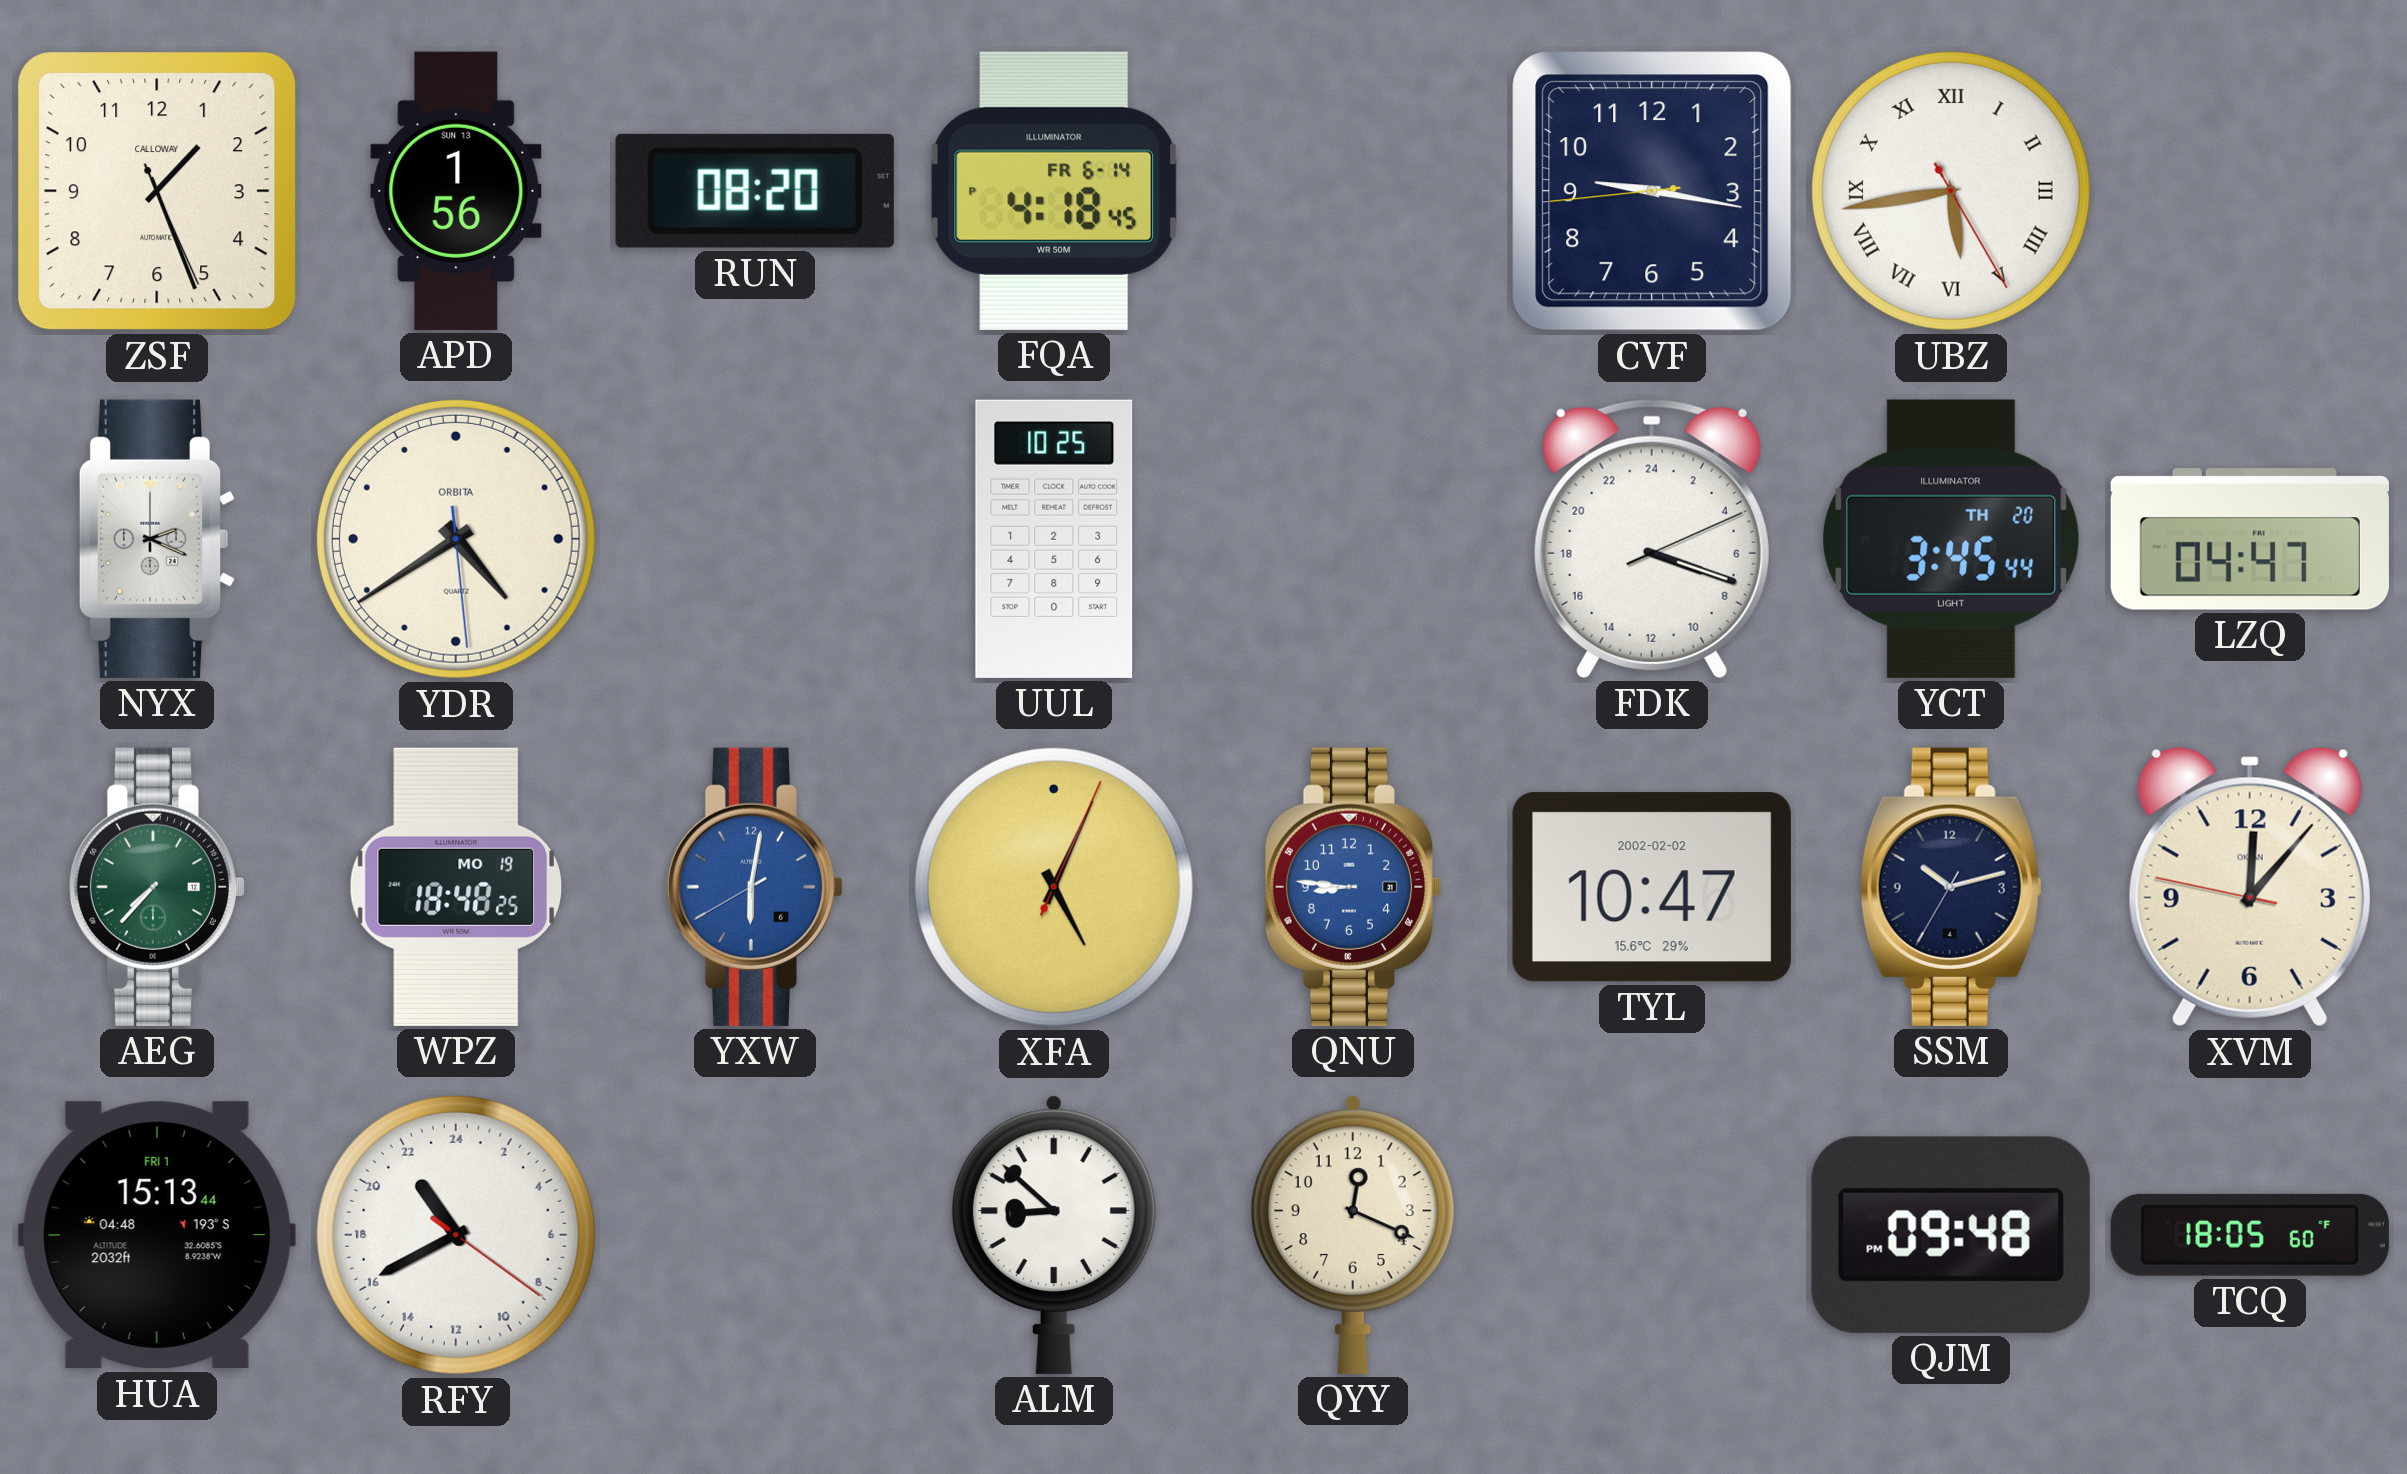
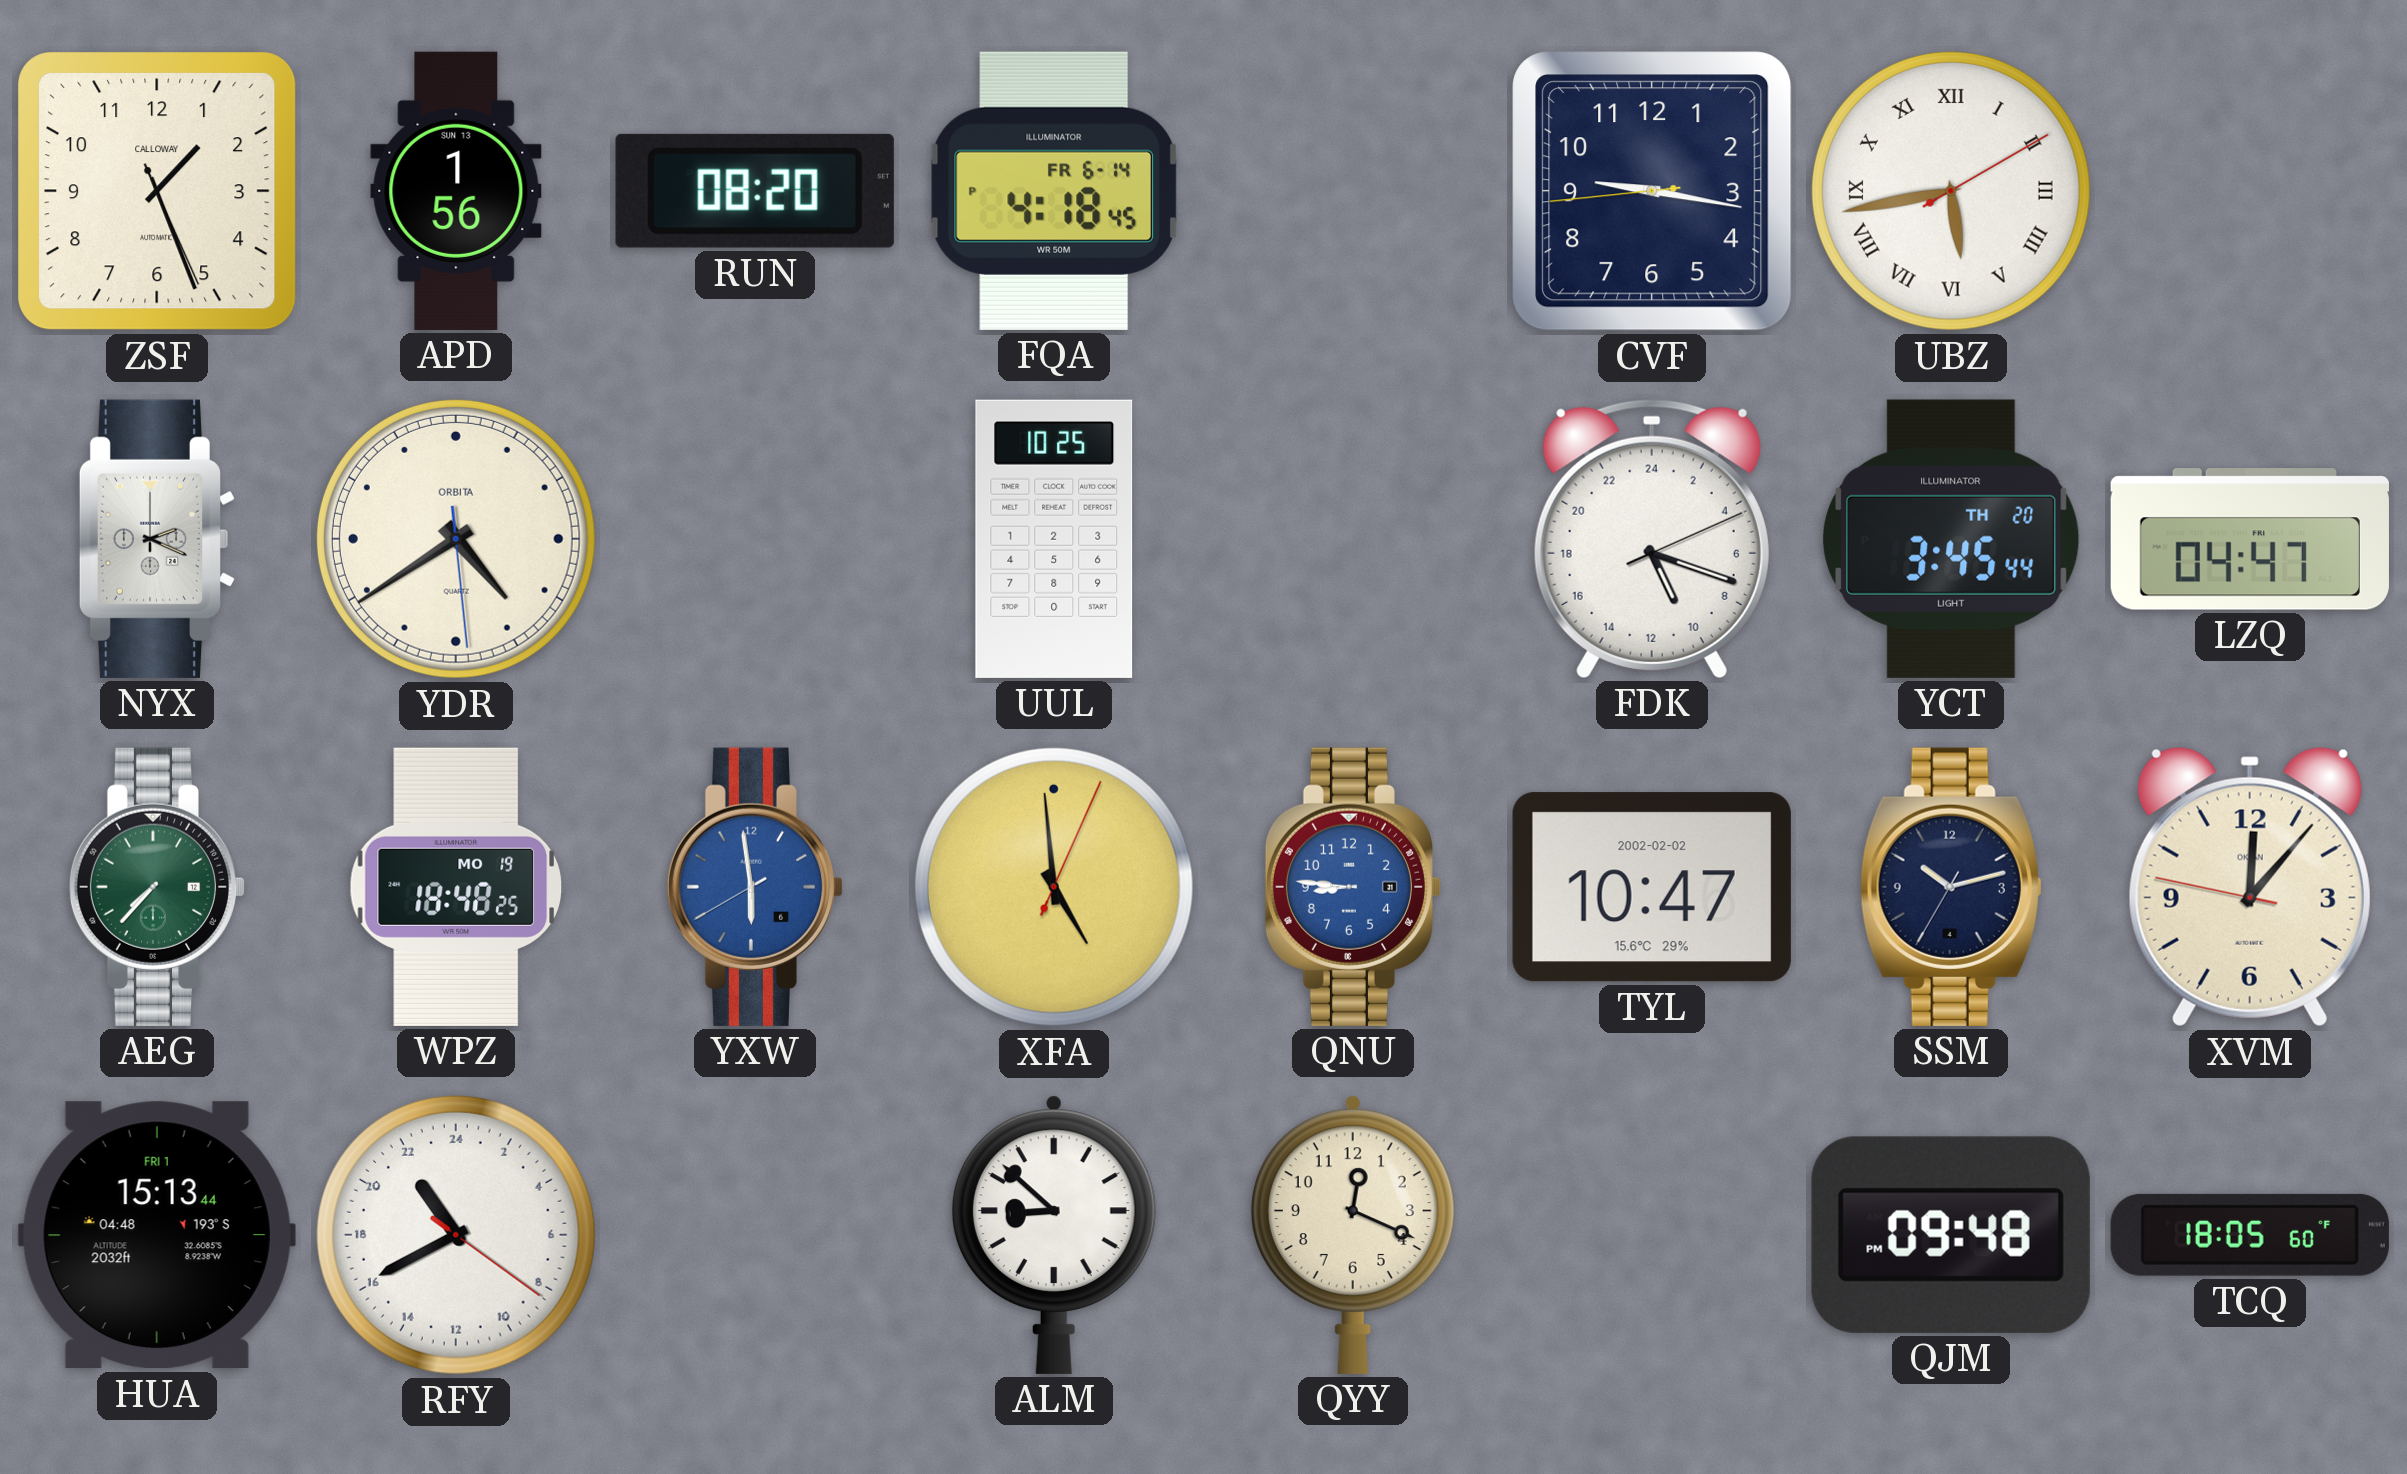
UBZ: 5:43:25 -> 5:43:10
FDK: 7:18 -> 10:18
YXW: 6:01 -> 5:58
XFA: 5:04 -> 4:59
